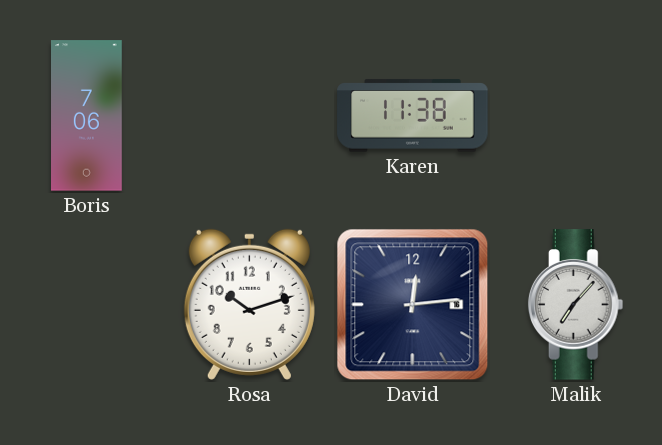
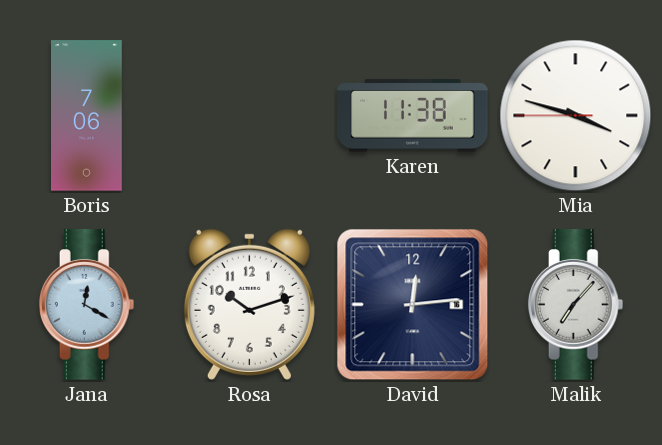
Mia: none -> 3:47
Jana: none -> 12:20
